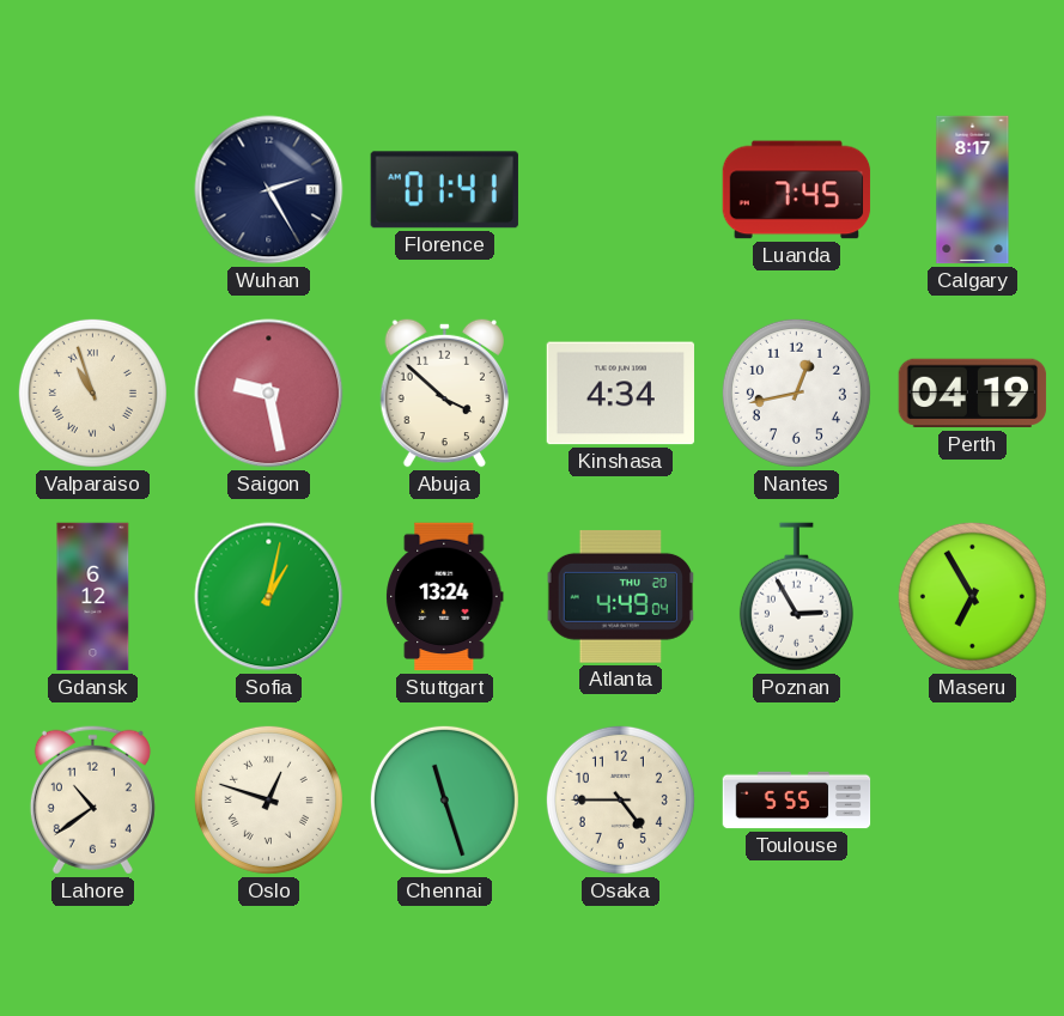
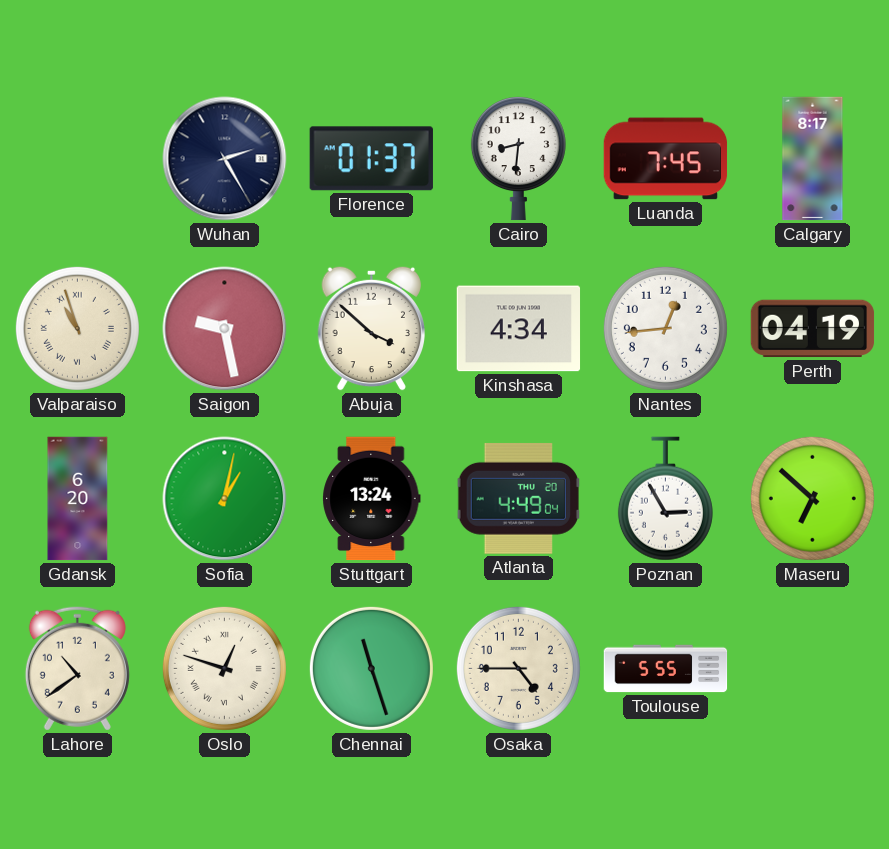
Florence: 01:41 -> 01:37
Cairo: none -> 8:31
Nantes: 12:43 -> 12:44
Gdansk: 6:12 -> 6:20
Maseru: 6:55 -> 6:52
